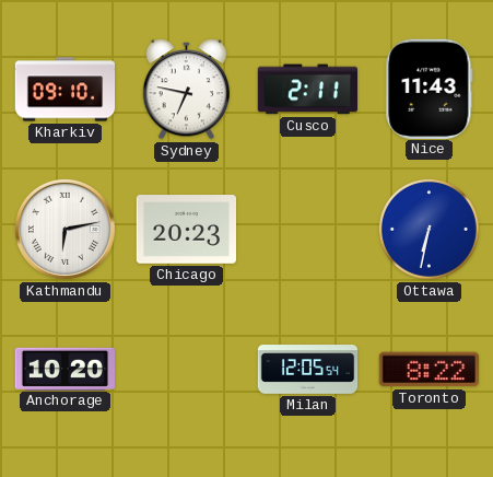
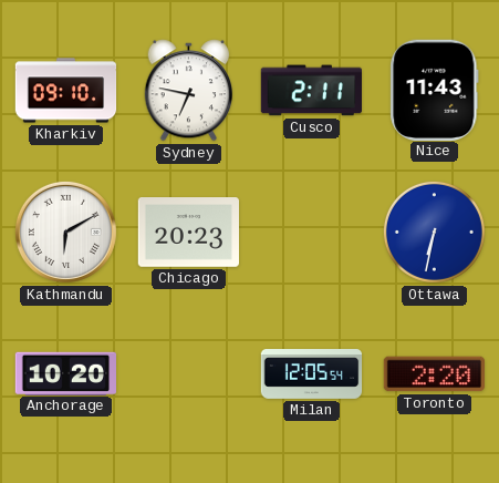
Kathmandu: 6:13 -> 6:10
Toronto: 8:22 -> 2:20
